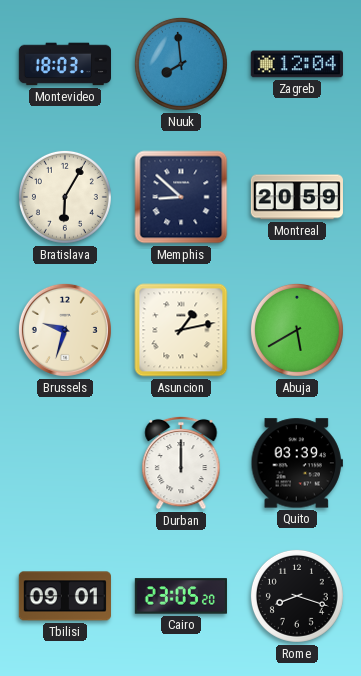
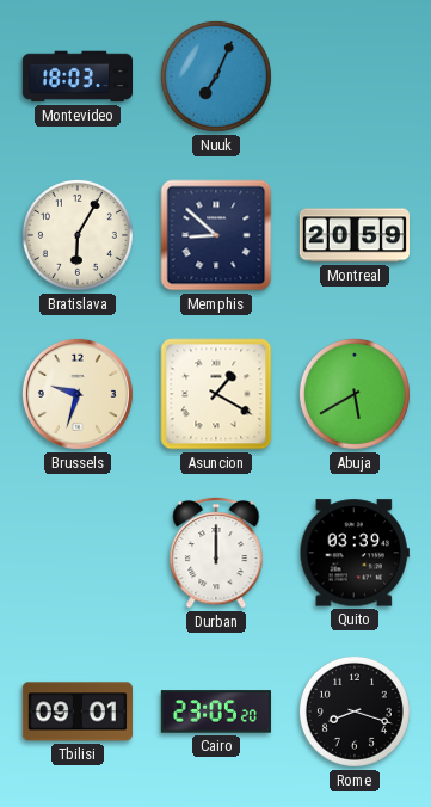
Nuuk: 7:59 -> 7:04
Zagreb: 12:04 -> none
Asuncion: 1:13 -> 1:20
